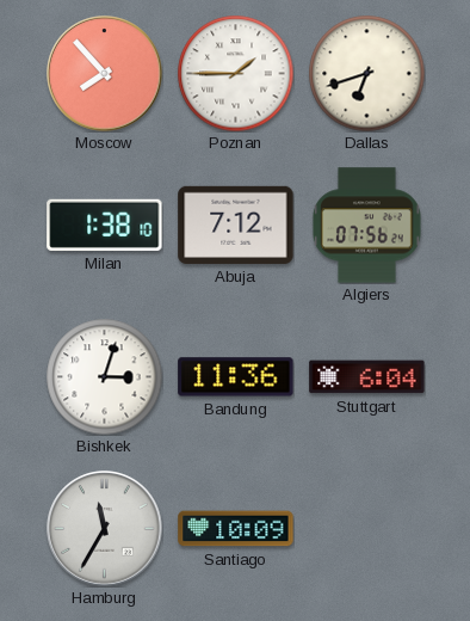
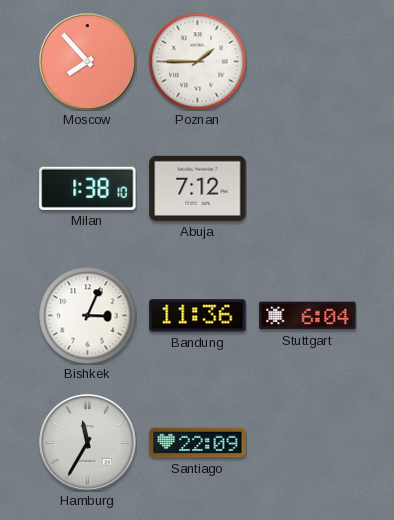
Dallas: 6:42 -> none
Algiers: 07:56 -> none
Bishkek: 3:03 -> 3:04
Santiago: 10:09 -> 22:09
